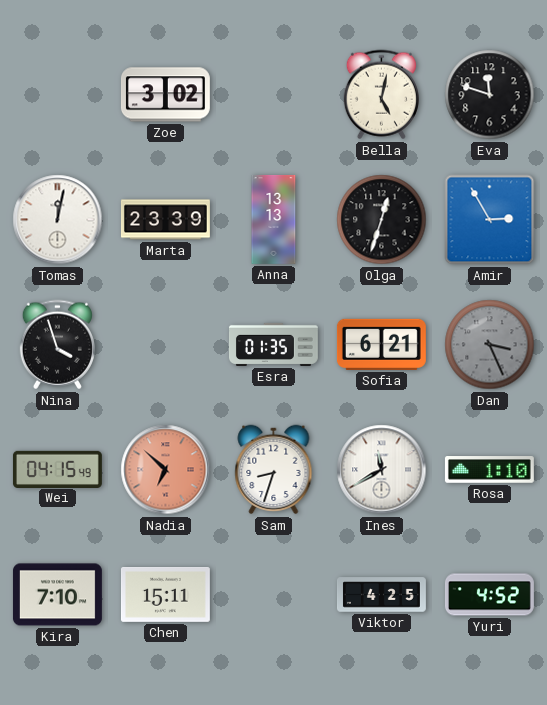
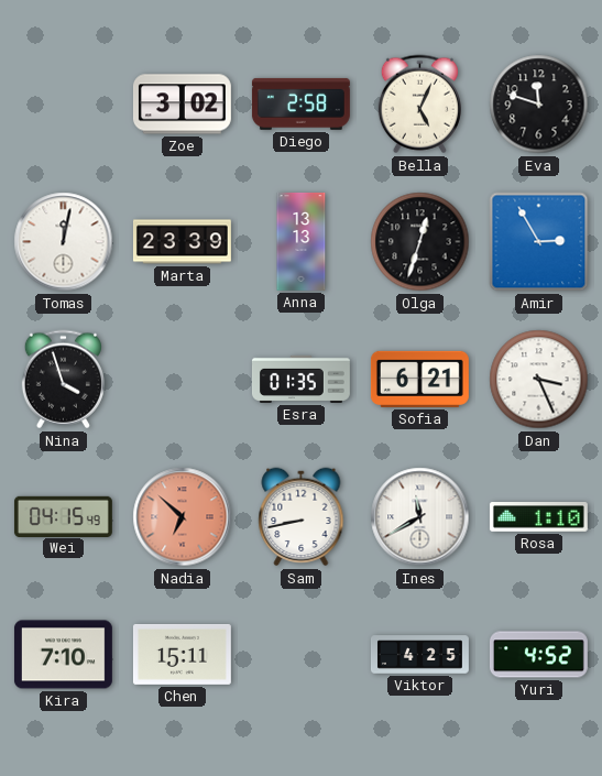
Diego: none -> 2:58
Bella: 5:02 -> 5:04
Dan dial: grey -> white
Sam: 8:33 -> 8:43
